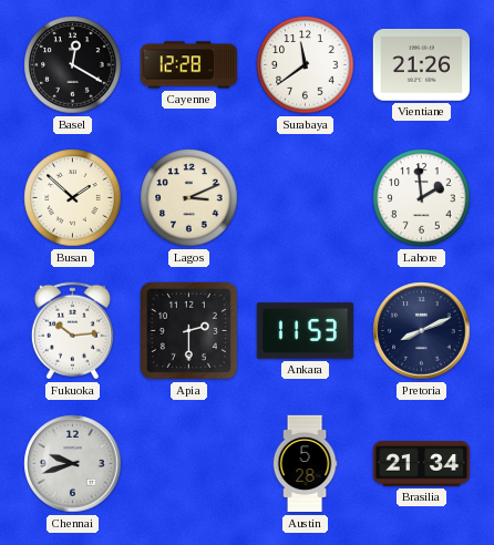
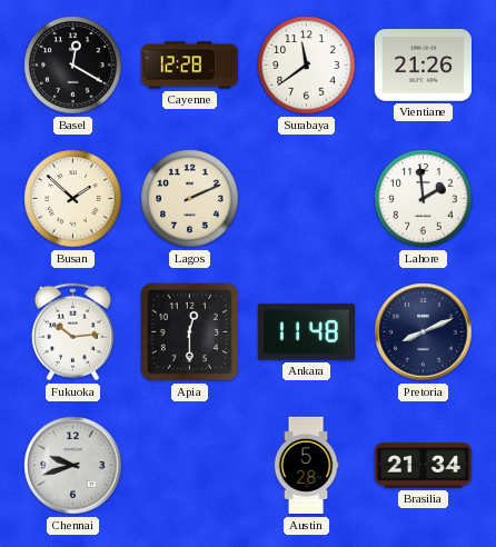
Lagos: 3:11 -> 2:11
Apia: 2:30 -> 12:30
Ankara: 11:53 -> 11:48
